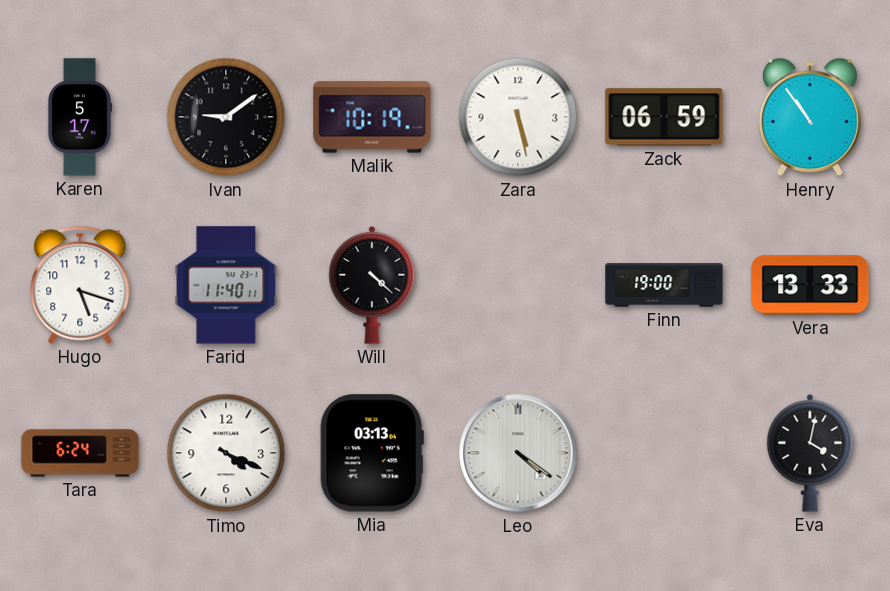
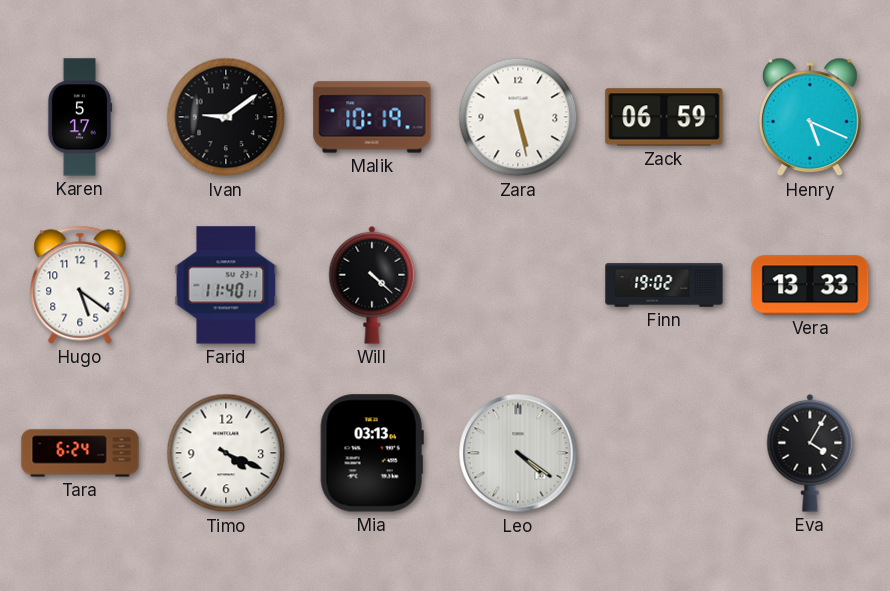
Henry: 10:54 -> 5:19
Hugo: 5:18 -> 5:21
Finn: 19:00 -> 19:02
Eva: 4:02 -> 4:05
